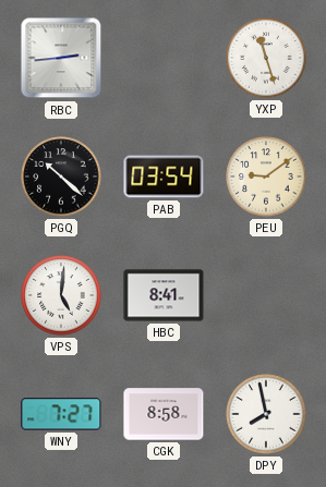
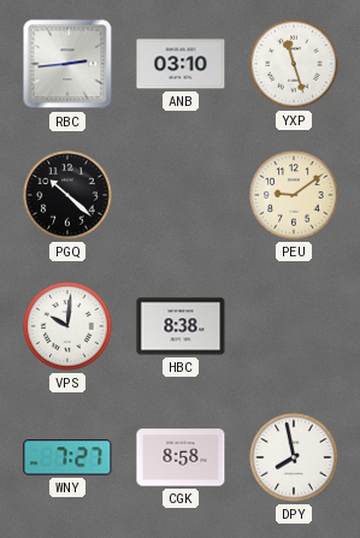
ANB: none -> 03:10
PAB: 03:54 -> none
VPS: 5:01 -> 10:01
HBC: 8:41 -> 8:38
